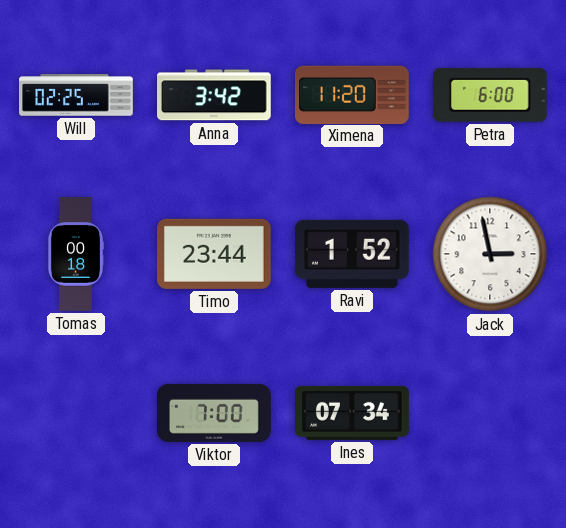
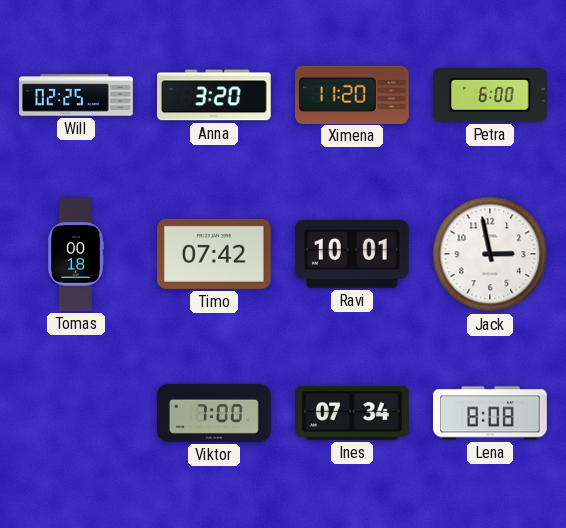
Anna: 3:42 -> 3:20
Timo: 23:44 -> 07:42
Ravi: 1:52 -> 10:01
Lena: none -> 8:08
